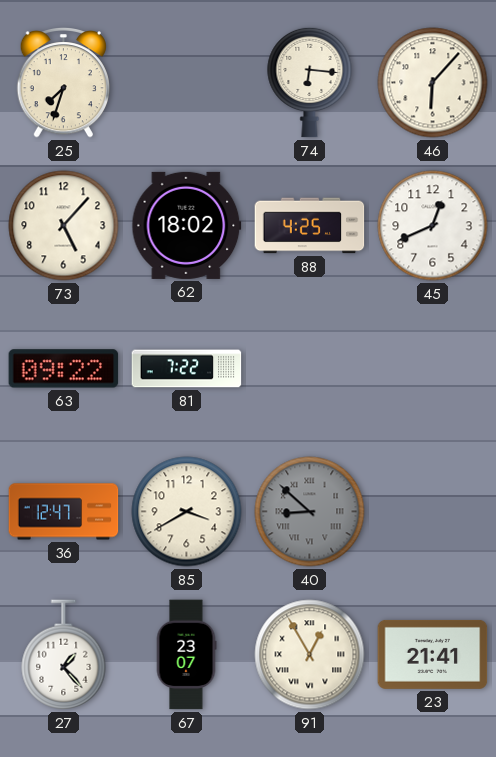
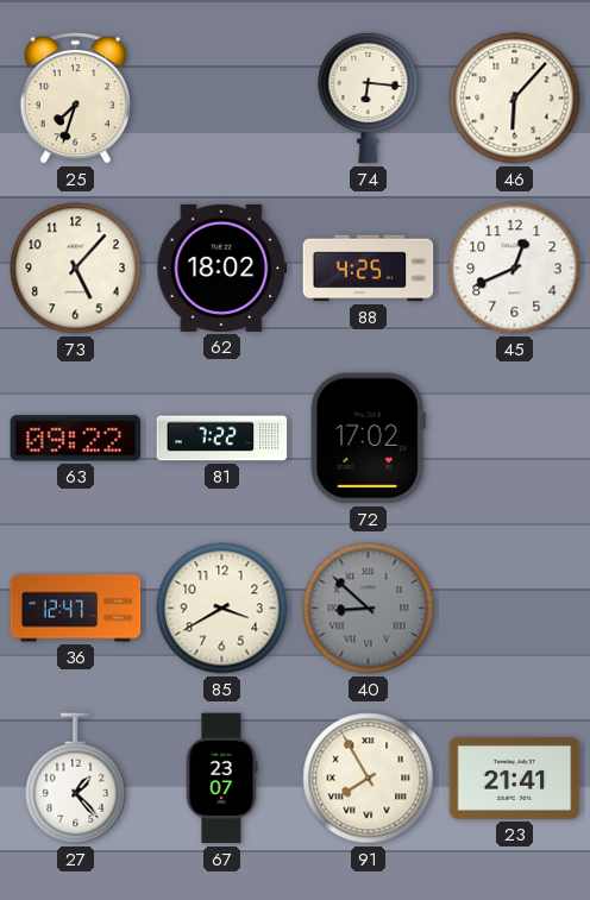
72: none -> 17:02
91: 12:55 -> 7:55
